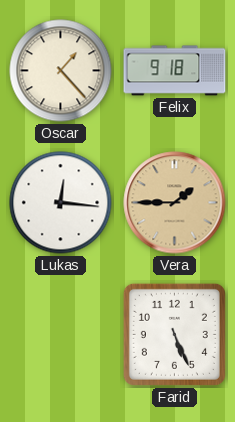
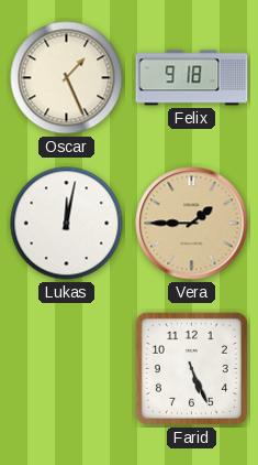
Oscar: 1:23 -> 1:26
Lukas: 12:16 -> 12:02
